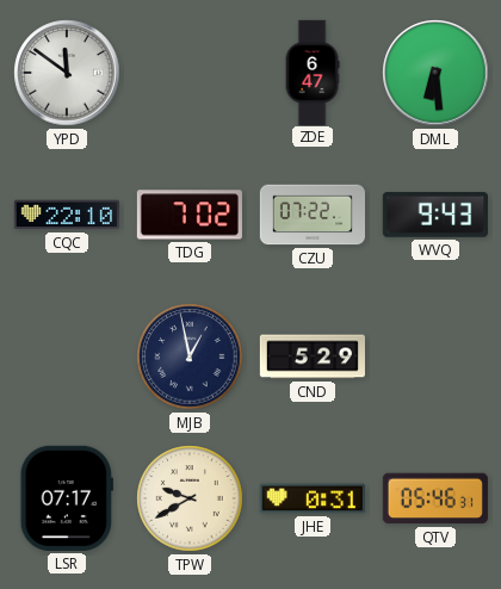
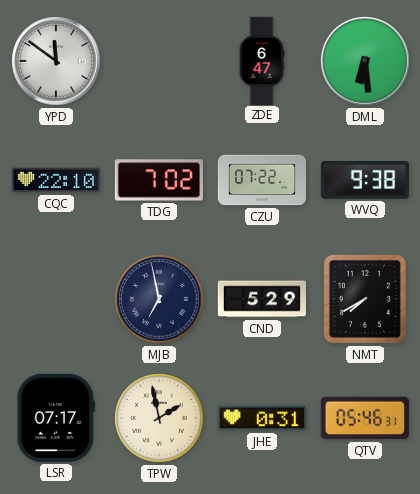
WVQ: 9:43 -> 9:38
MJB: 12:58 -> 6:58
NMT: none -> 7:40
TPW: 9:40 -> 1:58
